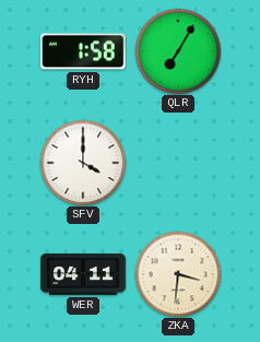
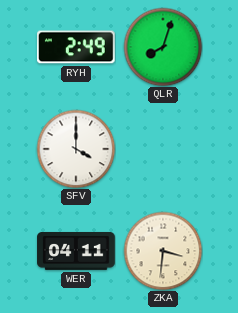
RYH: 1:58 -> 2:49
QLR: 7:05 -> 8:03
